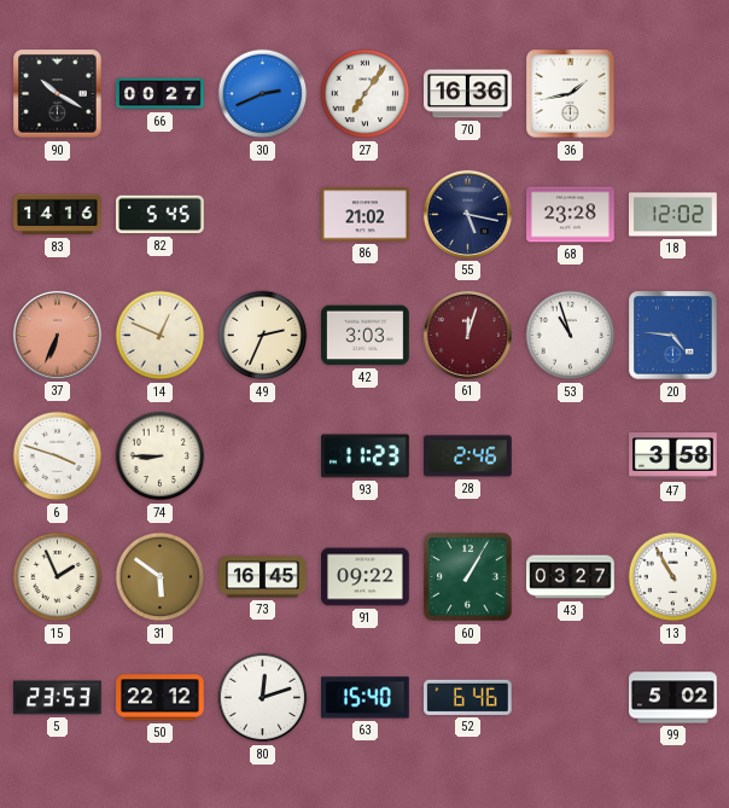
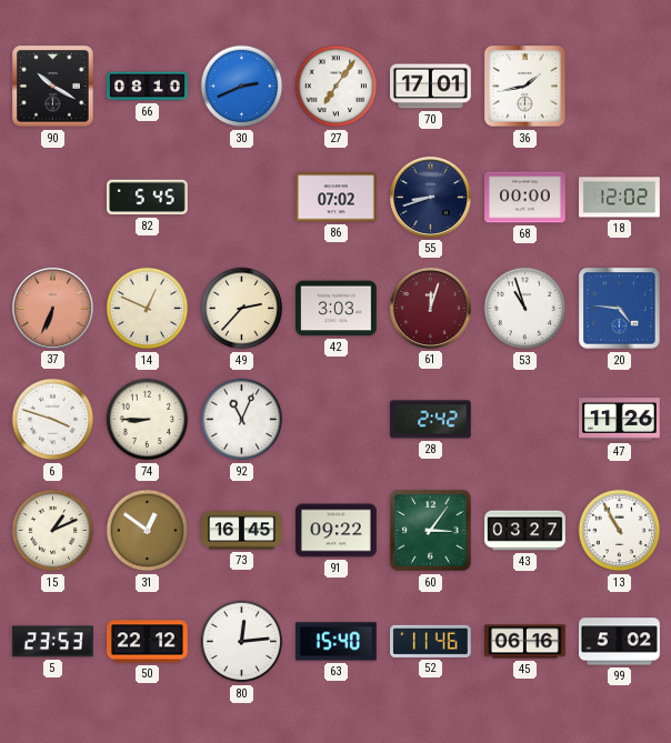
66: 00:27 -> 08:10
70: 16:36 -> 17:01
83: 14:16 -> none
86: 21:02 -> 07:02
55: 5:17 -> 8:42
68: 23:28 -> 00:00
49: 2:34 -> 2:37
92: none -> 11:04
93: 11:23 -> none
28: 2:46 -> 2:42
47: 3:58 -> 11:26
15: 1:56 -> 1:11
31: 5:51 -> 12:51
60: 1:05 -> 3:06
80: 12:12 -> 12:14
52: 6:46 -> 11:46
45: none -> 06:16
